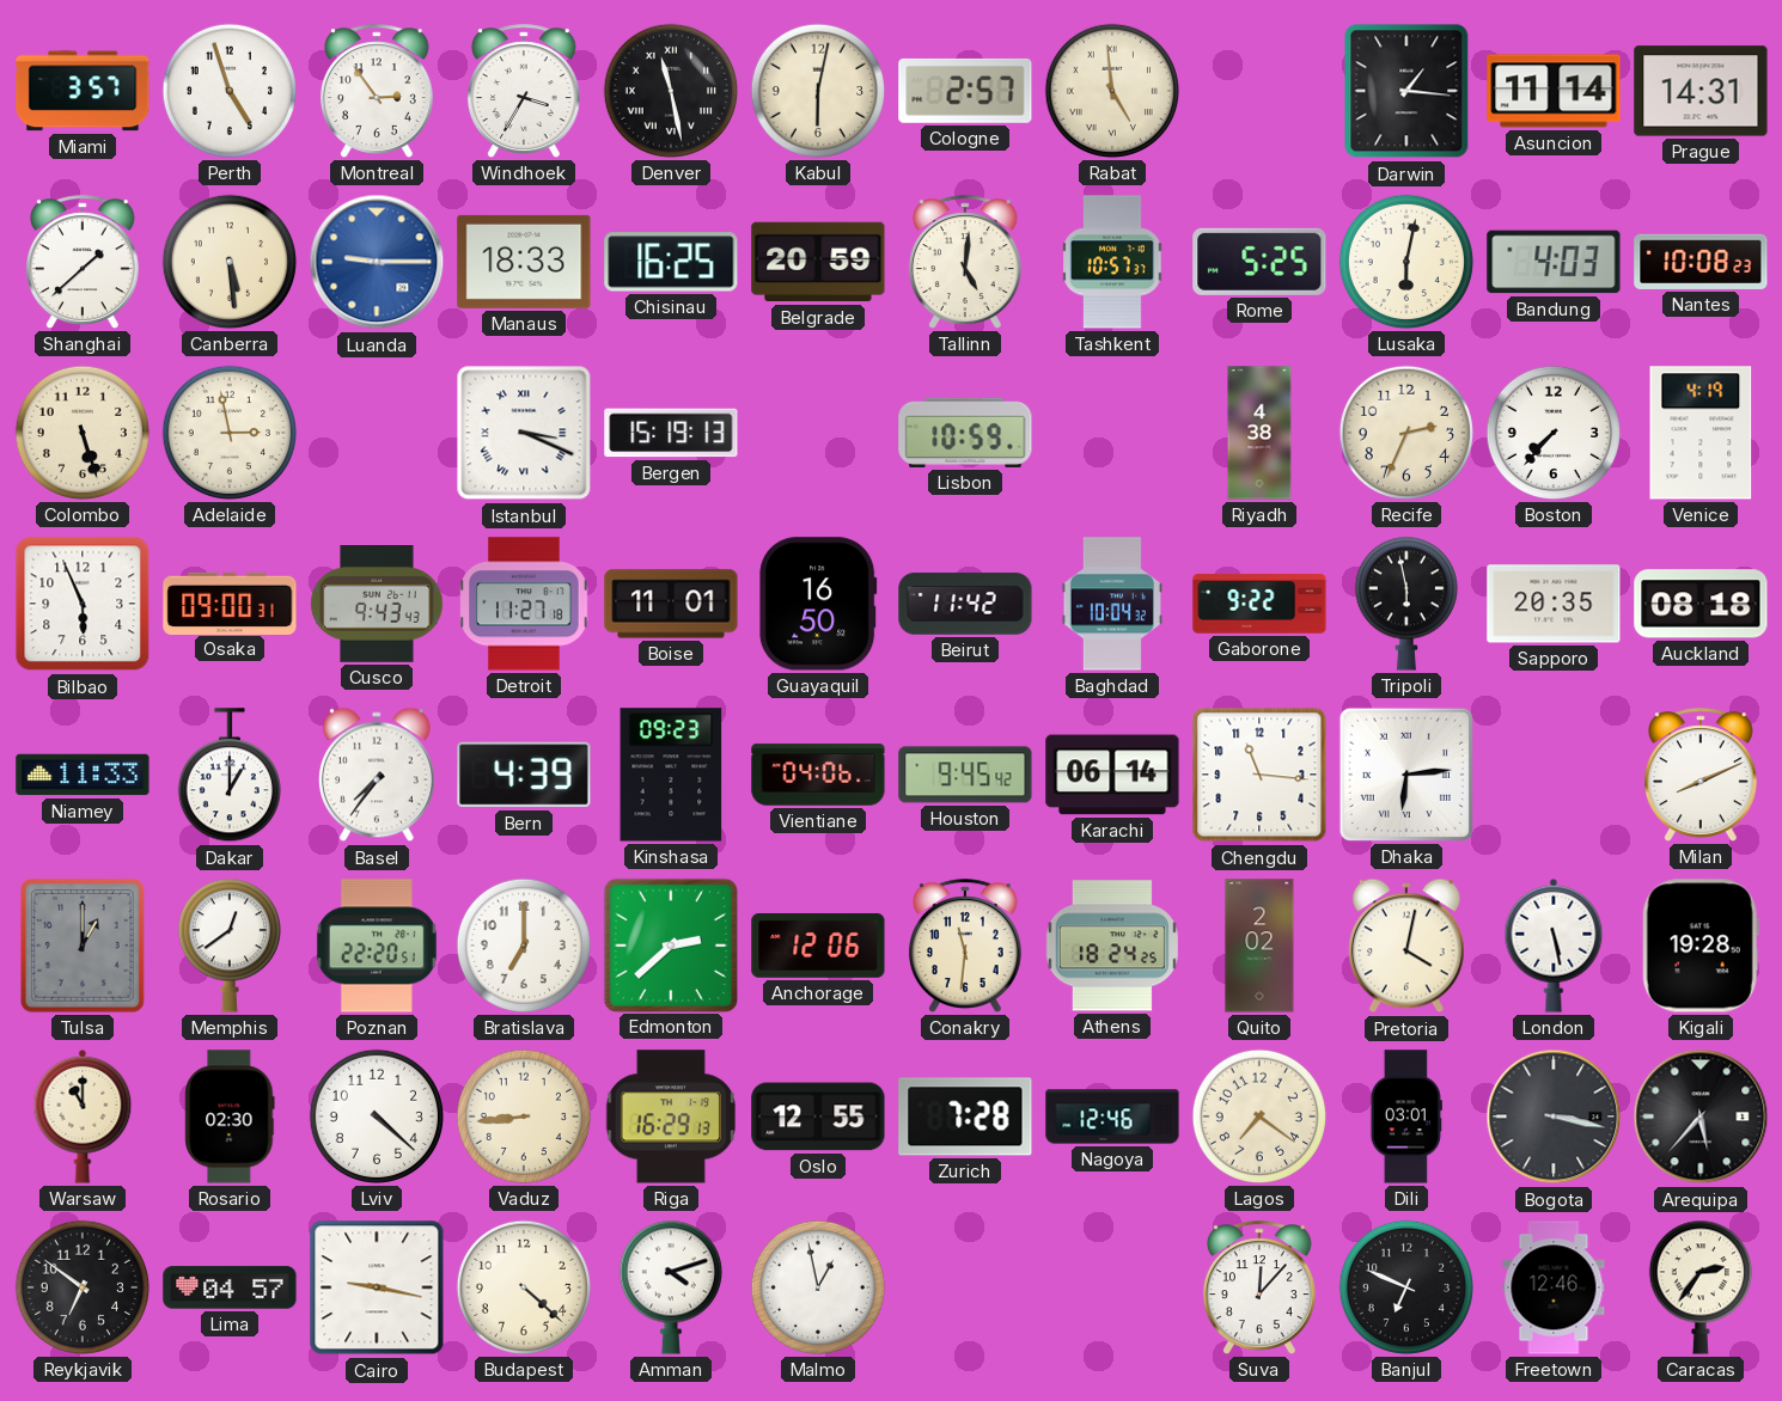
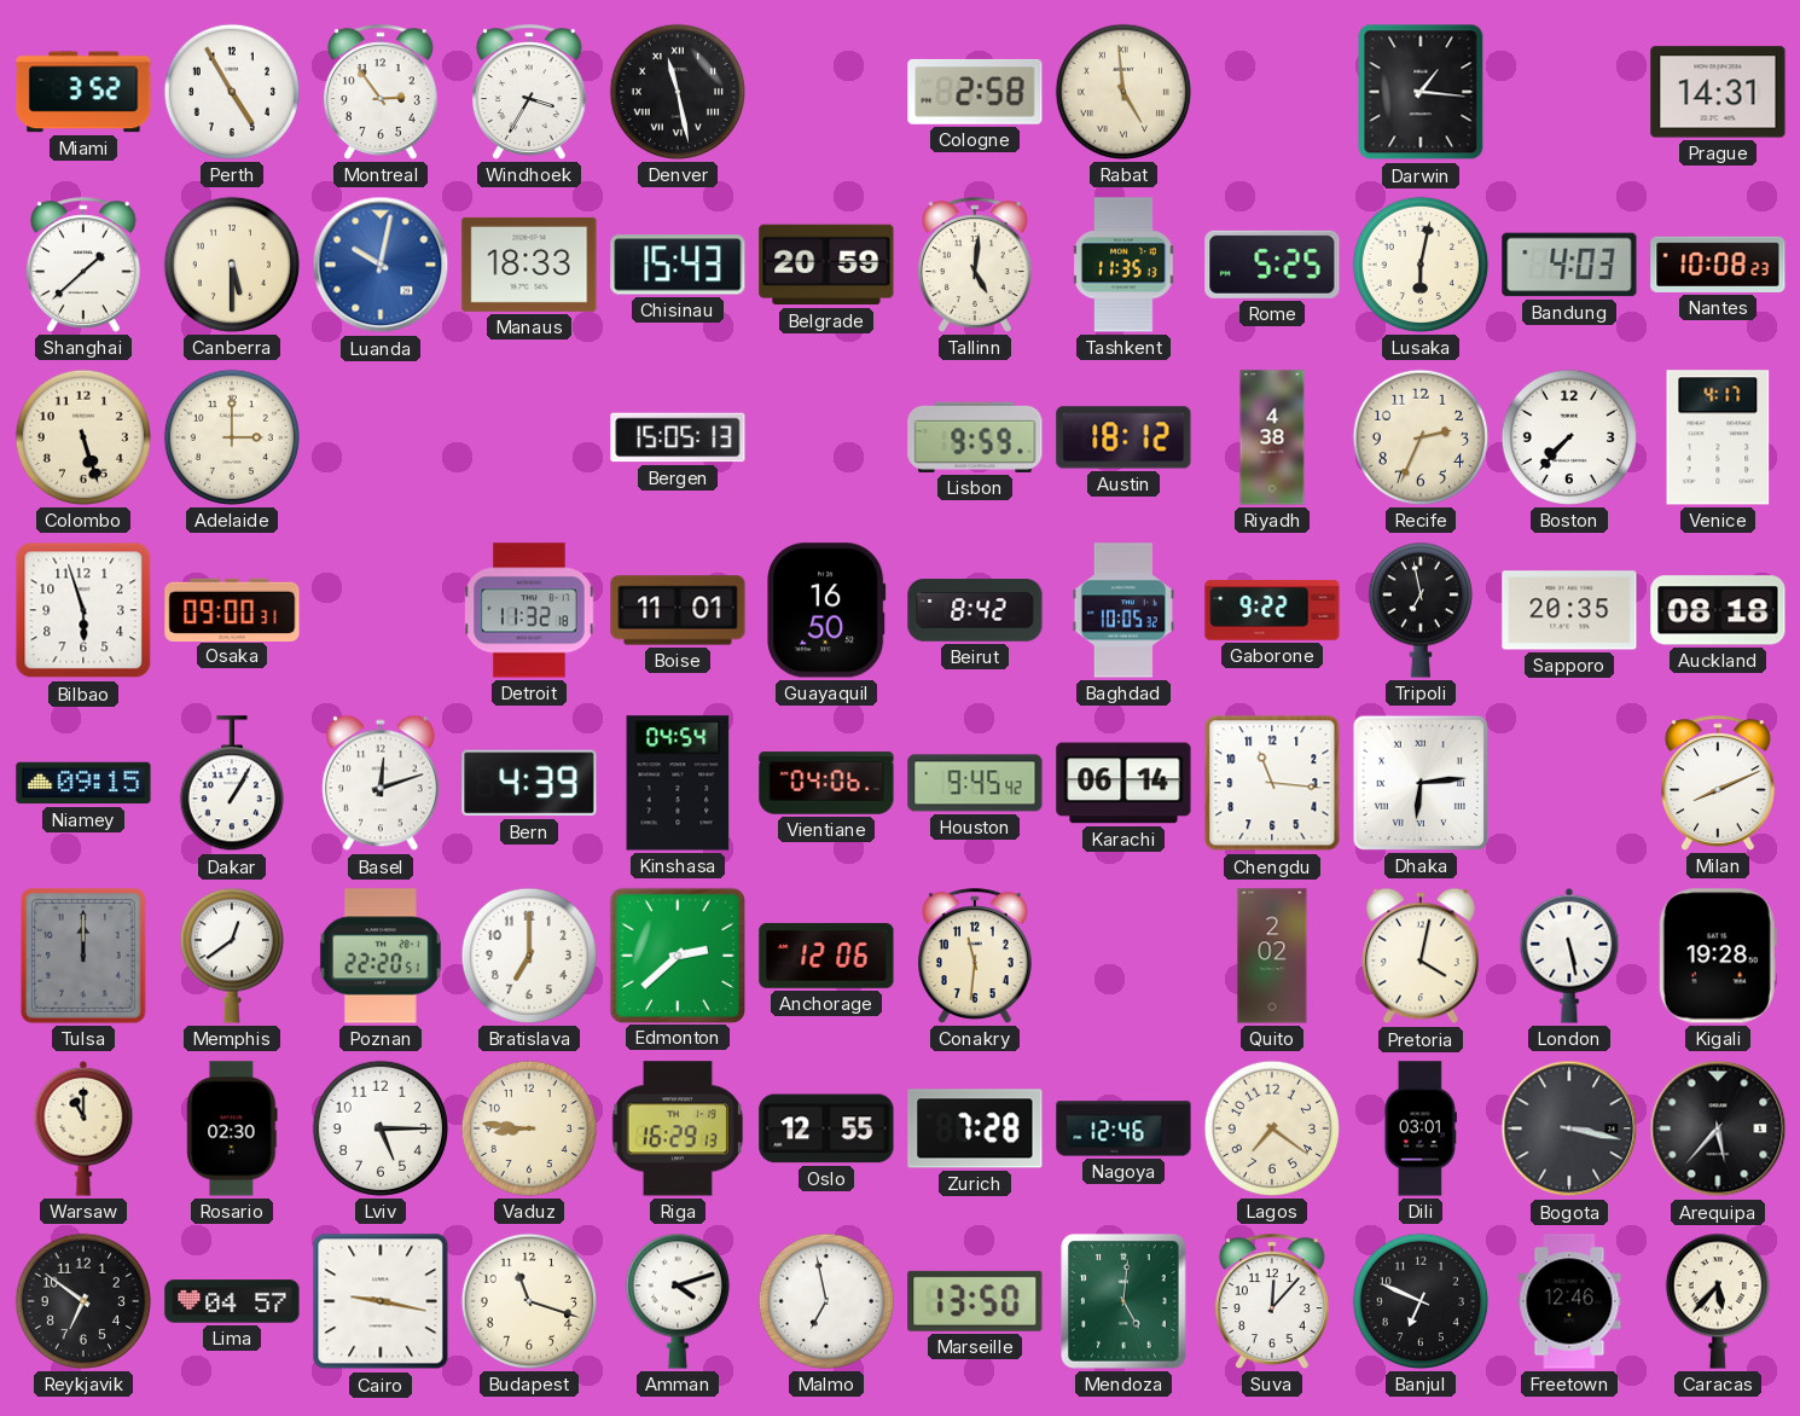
Miami: 3:57 -> 3:52
Perth: 4:57 -> 4:55
Kabul: 6:02 -> none
Cologne: 2:57 -> 2:58
Asuncion: 11:14 -> none
Canberra: 5:29 -> 5:30
Luanda: 9:15 -> 10:02
Chisinau: 16:25 -> 15:43
Tashkent: 10:57 -> 11:35
Adelaide: 2:58 -> 3:00
Istanbul: 3:19 -> none
Bergen: 15:19 -> 15:05
Lisbon: 10:59 -> 9:59
Austin: none -> 18:12
Venice: 4:19 -> 4:17
Bilbao: 5:56 -> 5:57
Cusco: 9:43 -> none
Detroit: 11:27 -> 11:32
Beirut: 11:42 -> 8:42
Baghdad: 10:04 -> 10:05
Tripoli: 5:58 -> 6:58
Niamey: 11:33 -> 09:15
Dakar: 1:00 -> 1:05
Basel: 7:36 -> 12:12
Kinshasa: 09:23 -> 04:54
Tulsa: 1:00 -> 12:00
Athens: 18:24 -> none
Lviv: 4:22 -> 5:15
Vaduz: 8:44 -> 8:46
Budapest: 4:22 -> 11:18
Malmo: 12:58 -> 6:58
Marseille: none -> 13:50
Mendoza: none -> 5:01
Caracas: 2:36 -> 5:37
